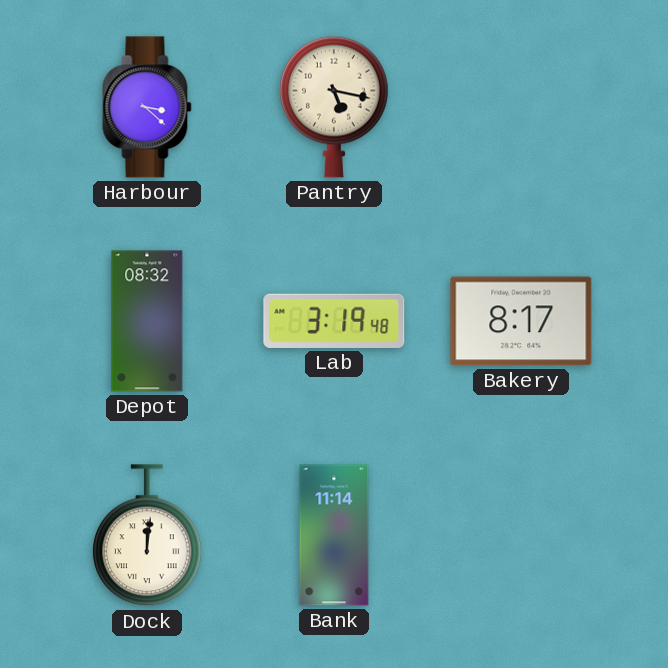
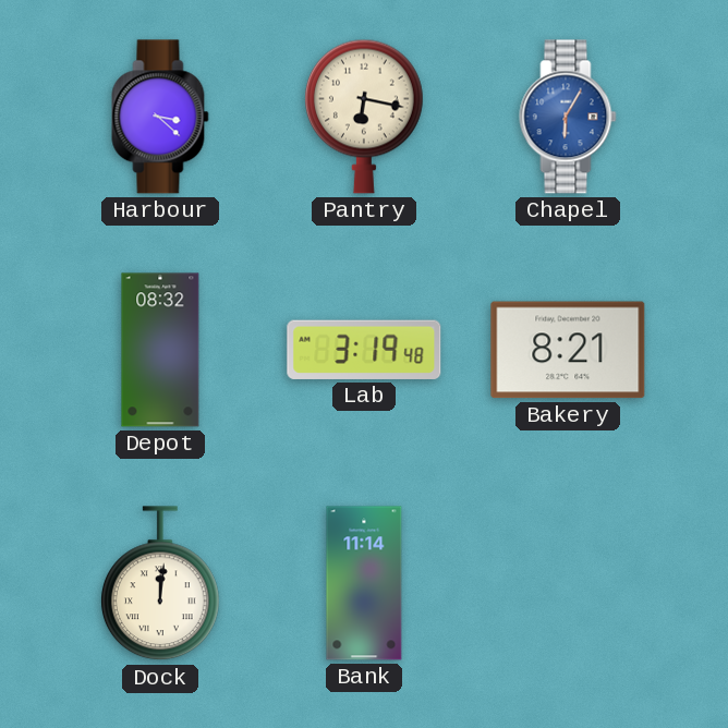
Pantry: 5:17 -> 6:17
Chapel: none -> 6:05
Bakery: 8:17 -> 8:21
